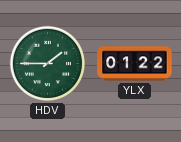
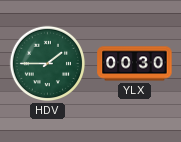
YLX: 01:22 -> 00:30
